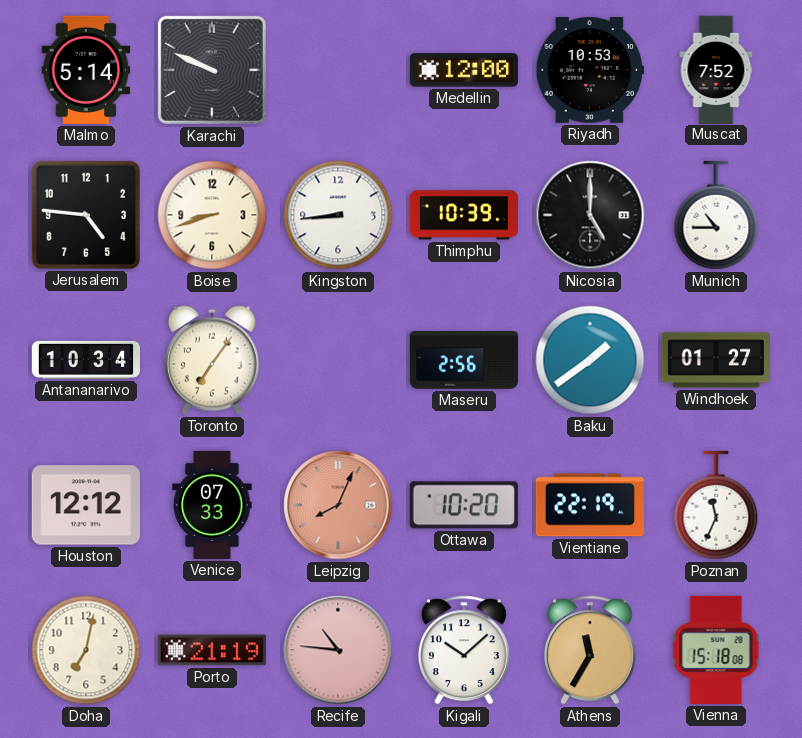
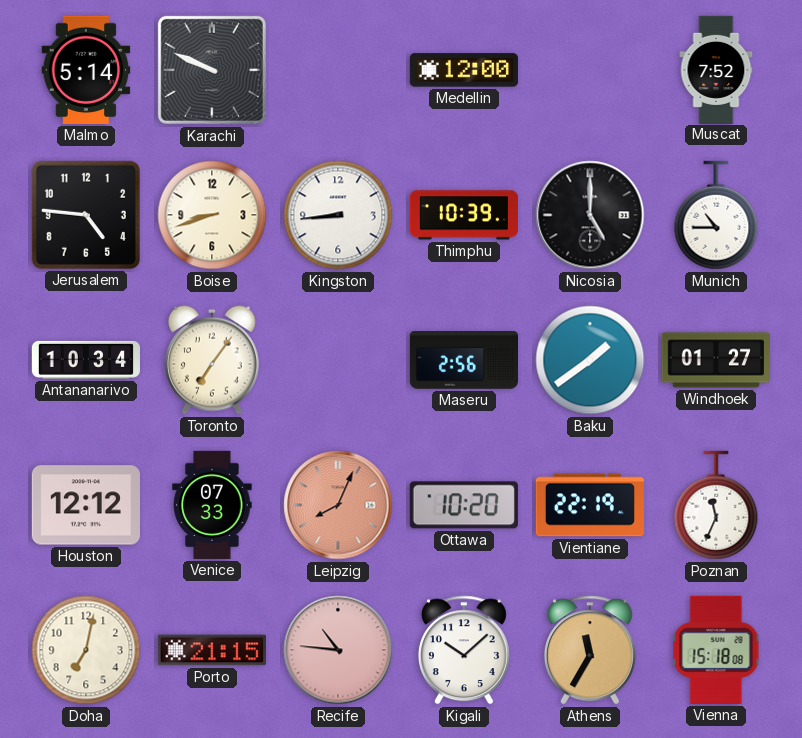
Riyadh: 10:53 -> none
Porto: 21:19 -> 21:15
